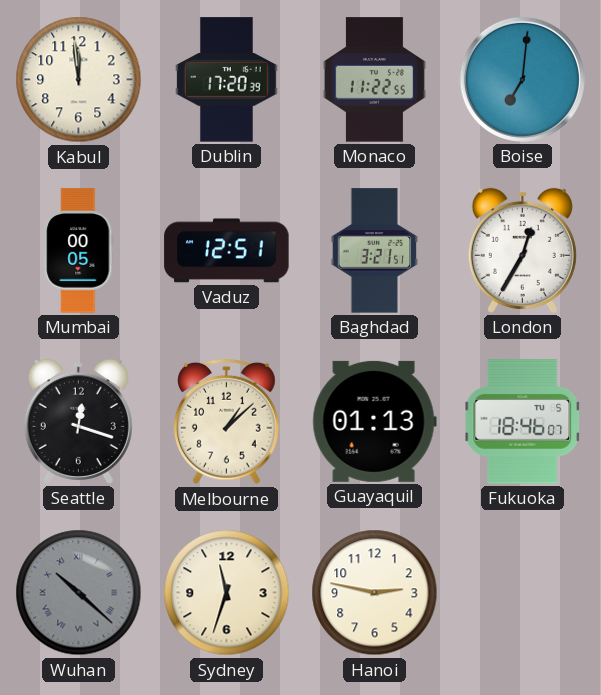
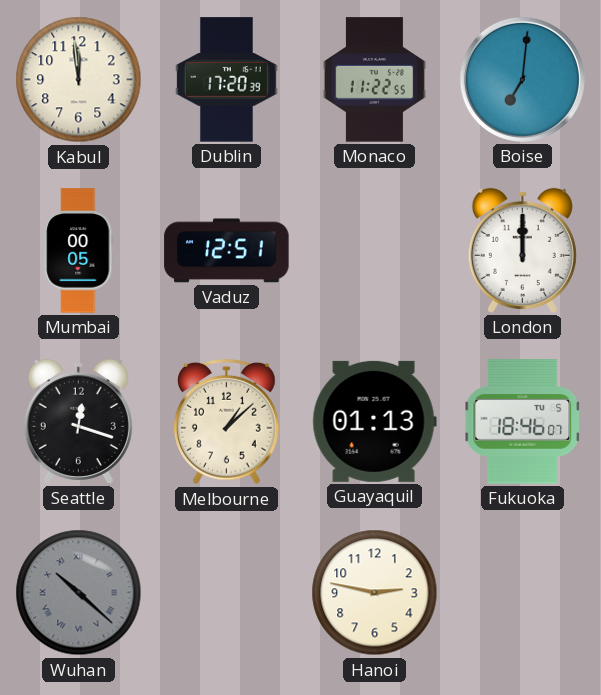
Baghdad: 3:21 -> none
London: 12:35 -> 12:00
Sydney: 11:33 -> none
